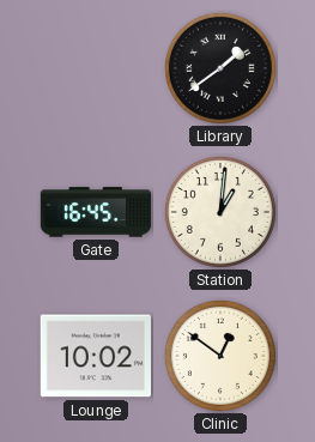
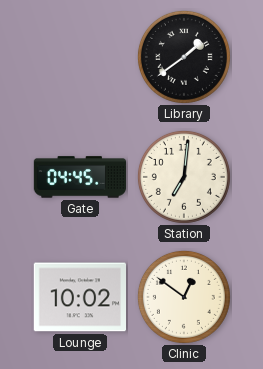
Gate: 16:45 -> 04:45
Station: 1:01 -> 7:01
